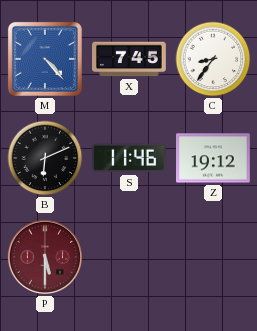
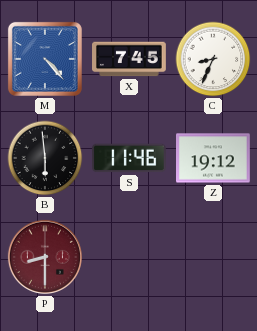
C: 8:36 -> 8:34
B: 6:11 -> 5:59
P: 5:30 -> 8:30
